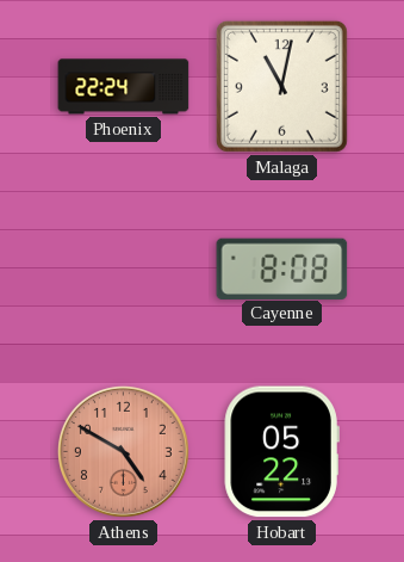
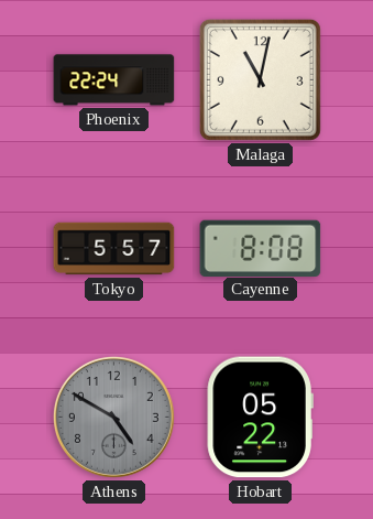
Tokyo: none -> 5:57
Athens dial: salmon -> grey
